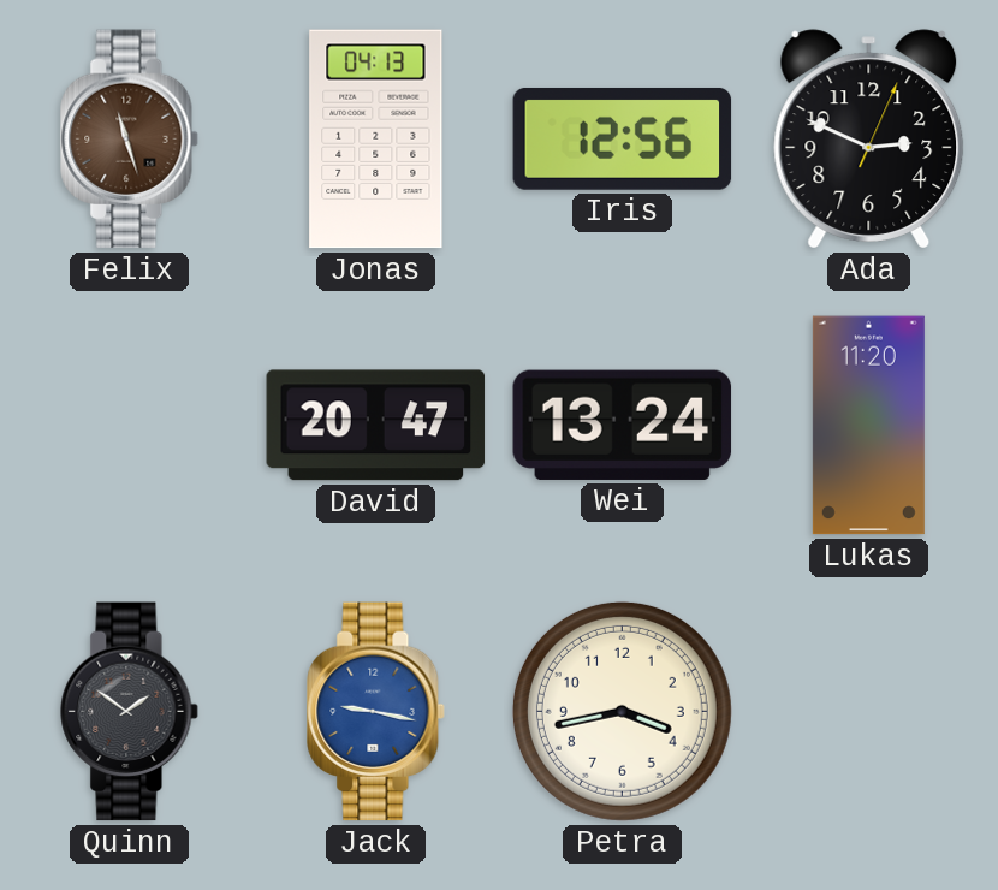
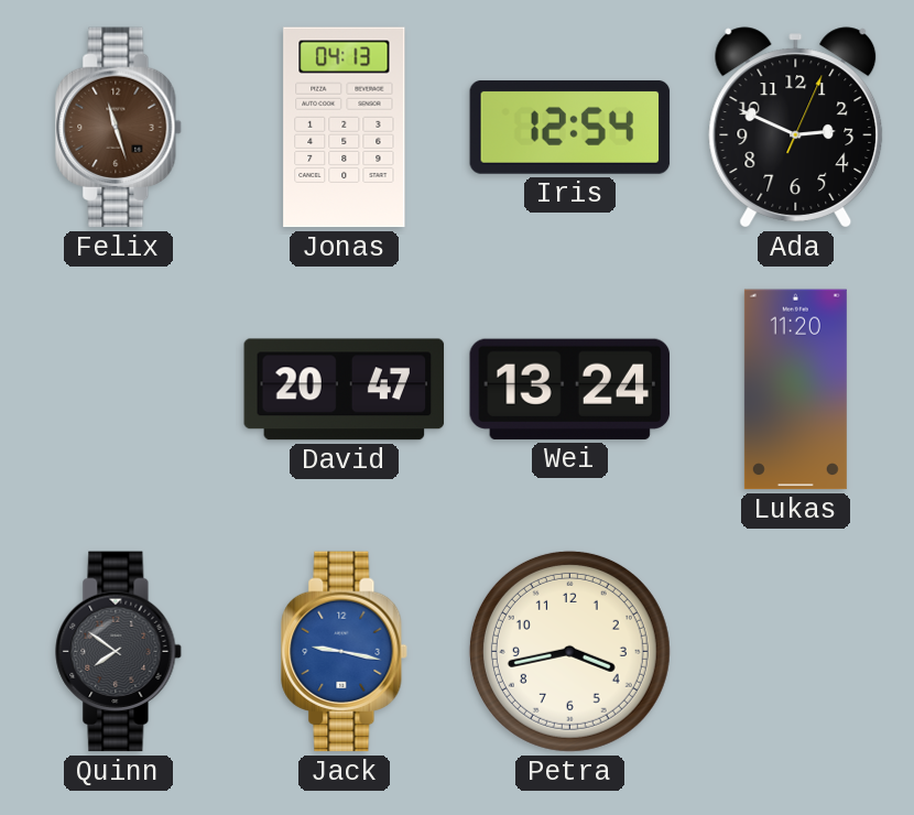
Iris: 12:56 -> 12:54
Quinn: 1:51 -> 7:51
